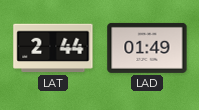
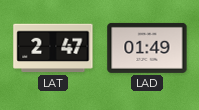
LAT: 2:44 -> 2:47
